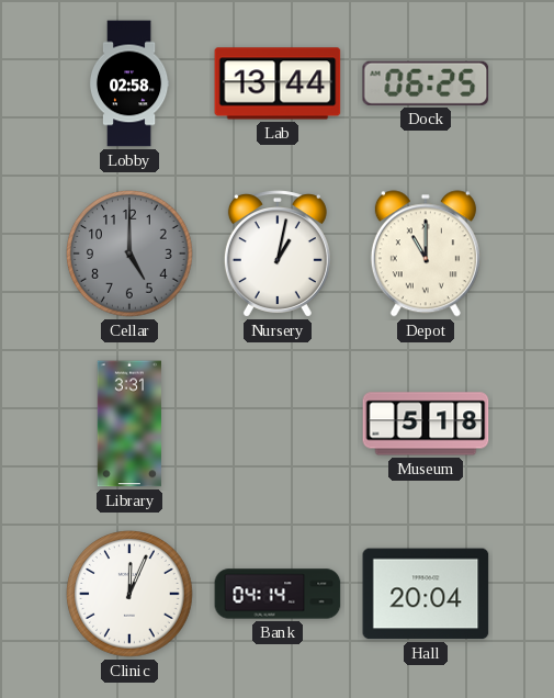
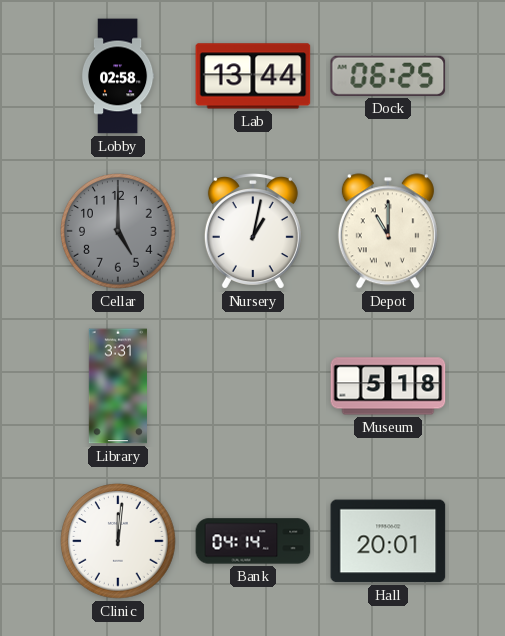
Clinic: 12:04 -> 12:01
Hall: 20:04 -> 20:01
